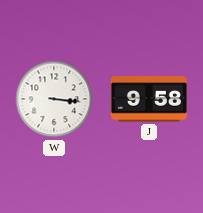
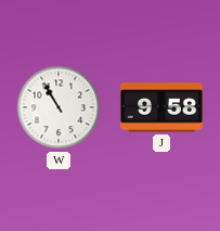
W: 3:16 -> 10:55
